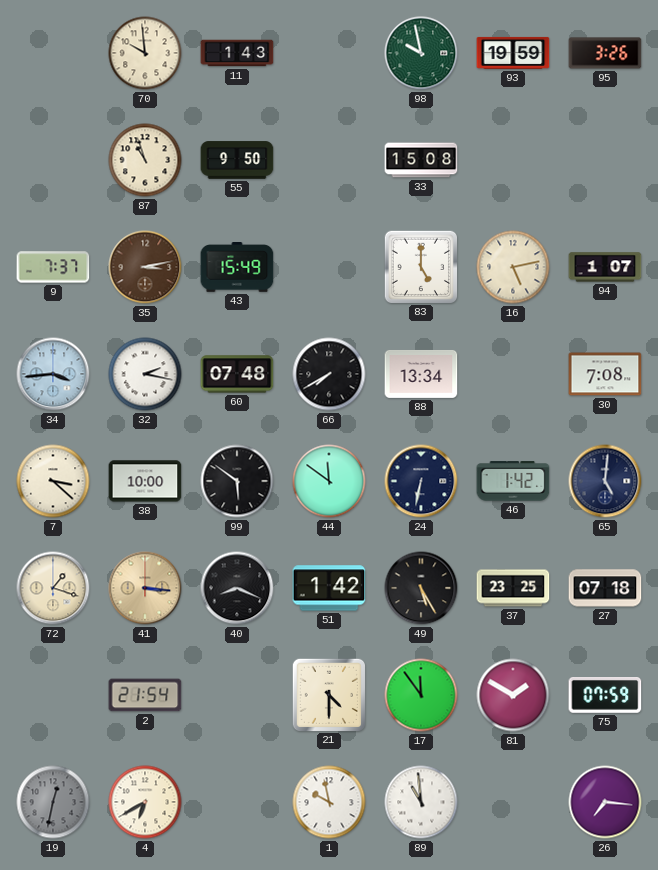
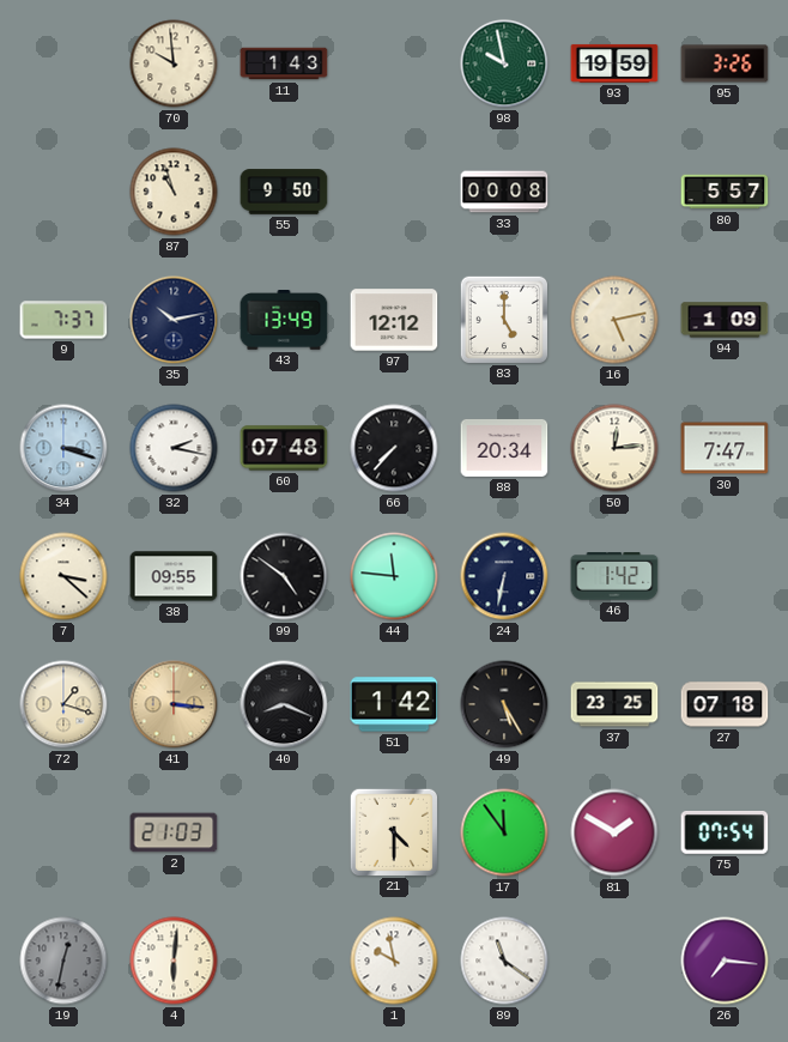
33: 15:08 -> 00:08
80: none -> 5:57
35: 3:13 -> 10:13
35 dial: brown -> navy
43: 15:49 -> 13:49
97: none -> 12:12
94: 1:07 -> 1:09
34: 3:44 -> 3:18
66: 7:40 -> 7:37
88: 13:34 -> 20:34
50: none -> 12:14
30: 7:08 -> 7:47
38: 10:00 -> 09:55
99: 5:51 -> 4:51
44: 11:51 -> 11:46
65: 5:01 -> none
2: 21:54 -> 21:03
75: 07:59 -> 07:54
4: 6:40 -> 6:01
89: 10:59 -> 11:21
